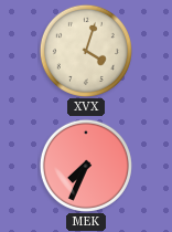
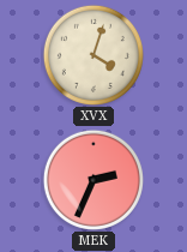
MEK: 7:34 -> 2:34
